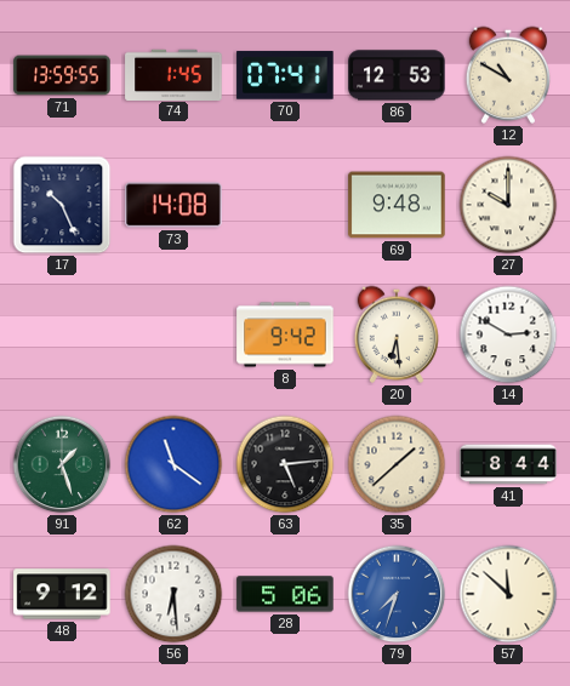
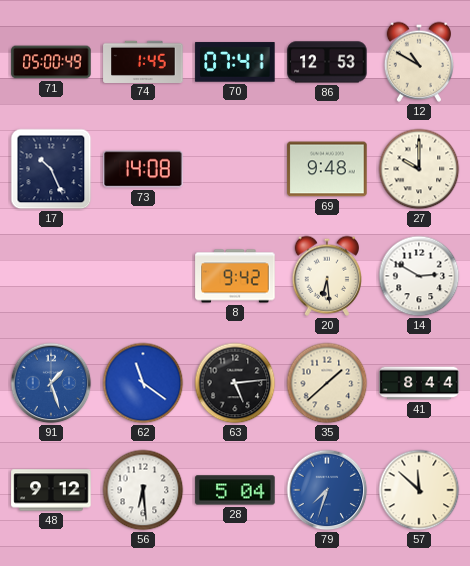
71: 13:59 -> 05:00
91 dial: green -> blue
28: 5:06 -> 5:04
